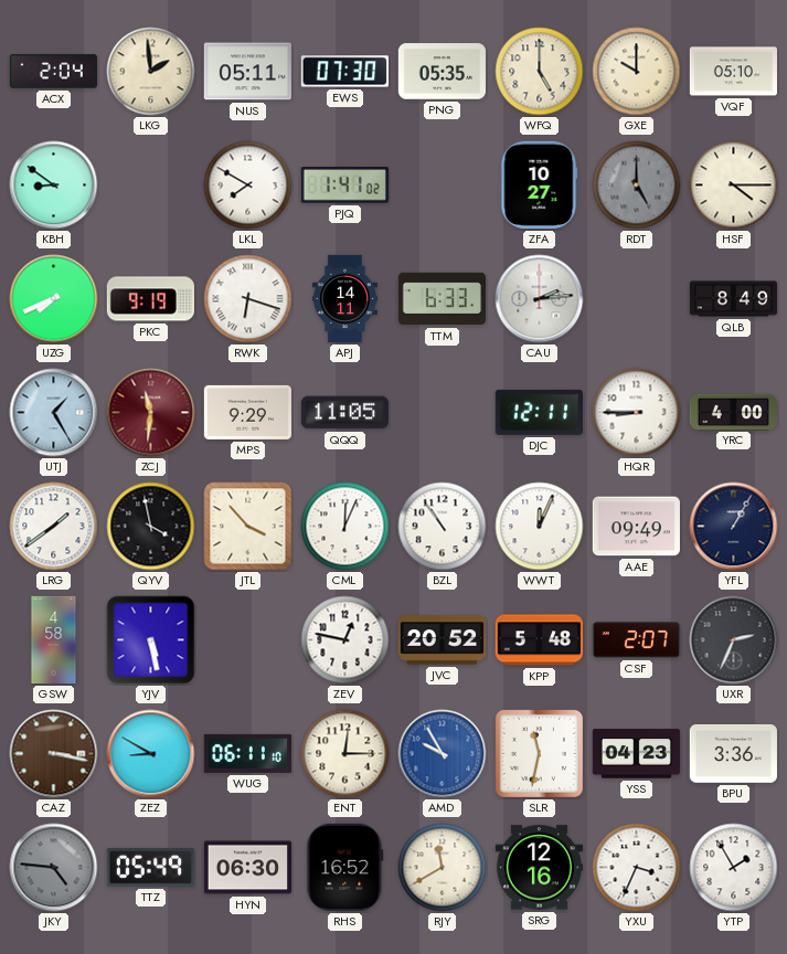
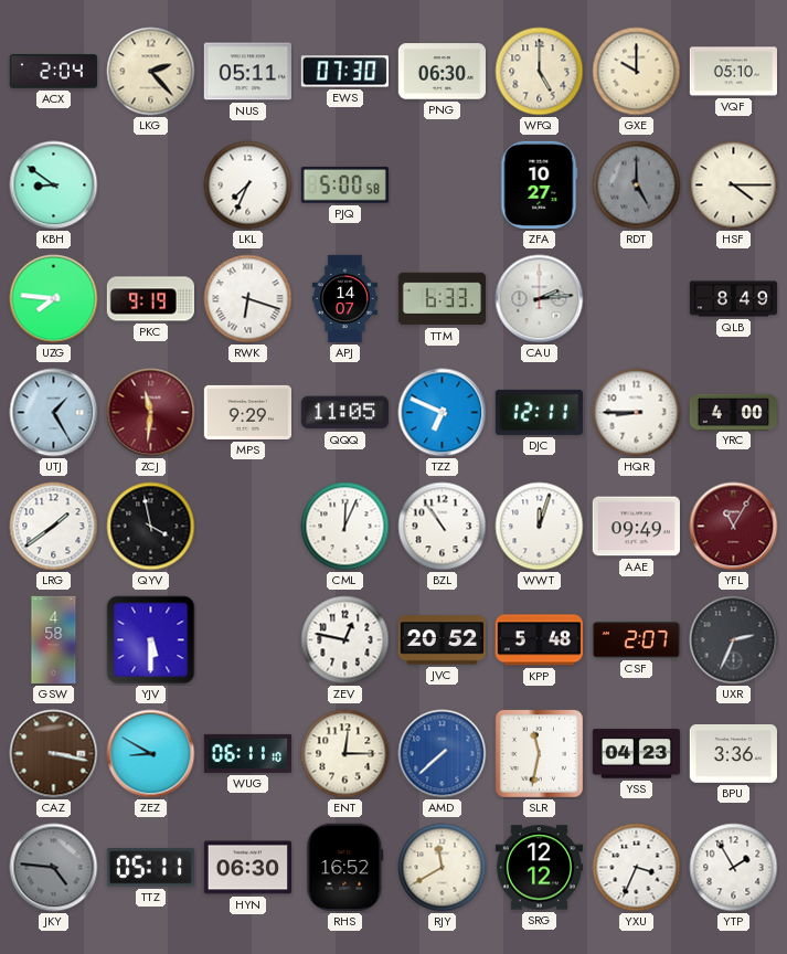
LKG: 1:59 -> 2:23
PNG: 05:35 -> 06:30
LKL: 7:50 -> 7:34
PJQ: 1:41 -> 5:00
UZG: 7:41 -> 7:46
APJ: 14:11 -> 14:07
TZZ: none -> 6:49
JTL: 3:53 -> none
WWT: 12:04 -> 12:03
YFL: 1:05 -> 11:05
YFL dial: navy -> burgundy
YJV: 5:28 -> 5:30
AMD: 9:55 -> 7:38
TTZ: 05:49 -> 05:11
SRG: 12:16 -> 12:12
